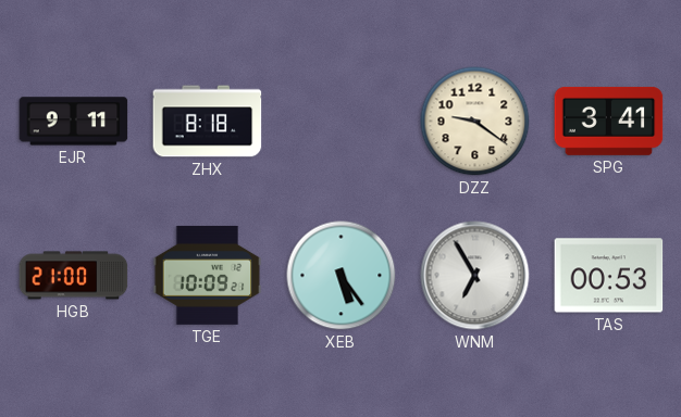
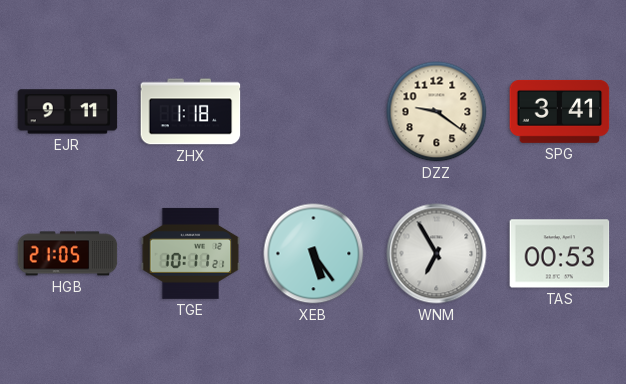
ZHX: 8:18 -> 1:18
HGB: 21:00 -> 21:05
TGE: 10:09 -> 10:11
